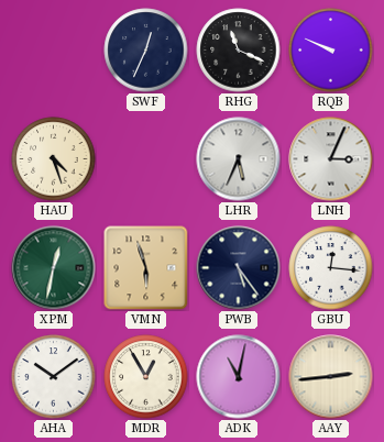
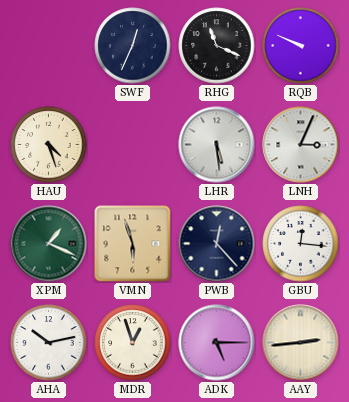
LHR: 5:34 -> 5:29
XPM: 12:32 -> 1:19
PWB: 5:24 -> 12:23
AHA: 10:09 -> 10:13
MDR: 12:55 -> 12:57
ADK: 11:02 -> 5:15
